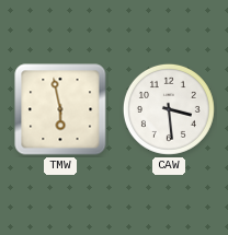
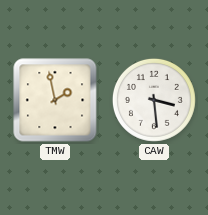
TMW: 5:58 -> 1:58
